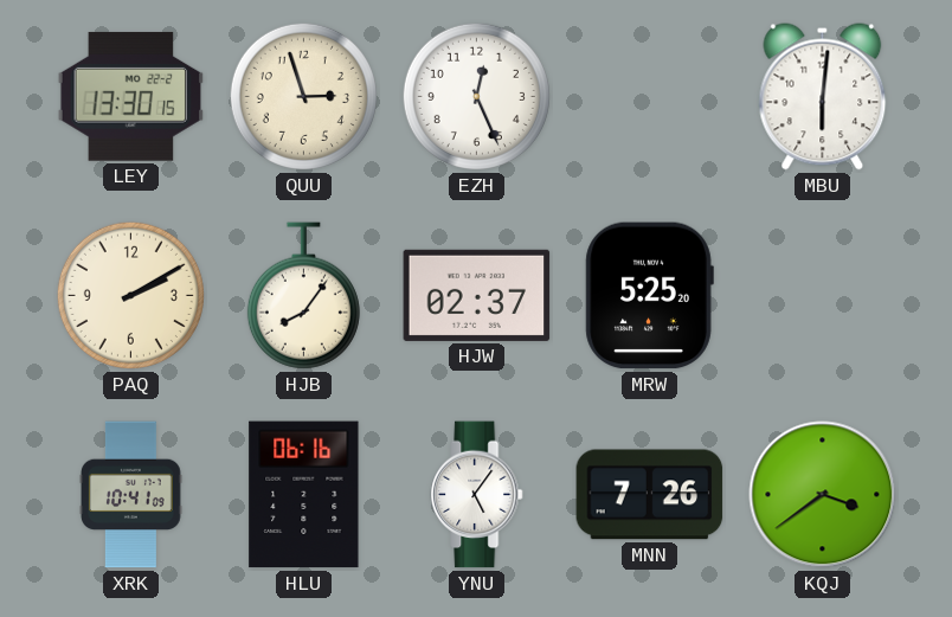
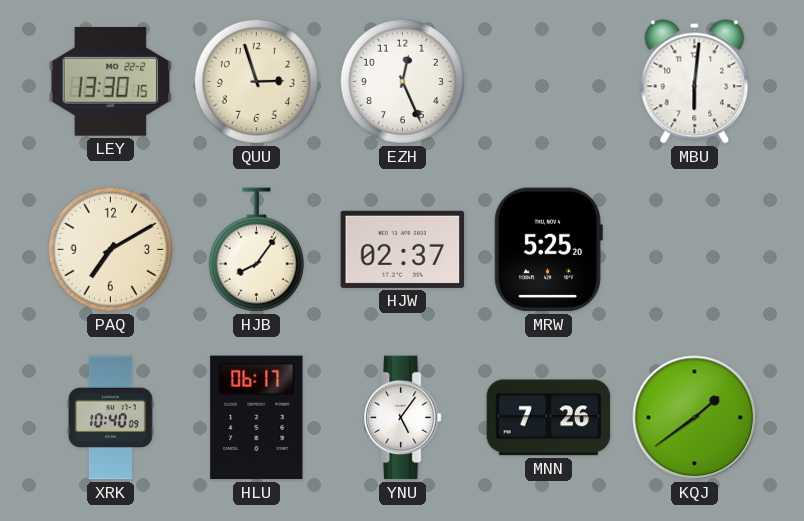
PAQ: 2:10 -> 7:10
XRK: 10:41 -> 10:40
HLU: 06:16 -> 06:17
KQJ: 3:39 -> 1:39
